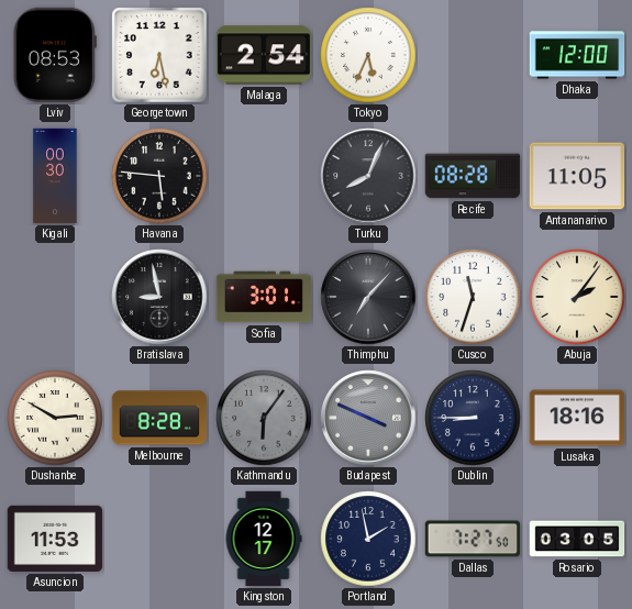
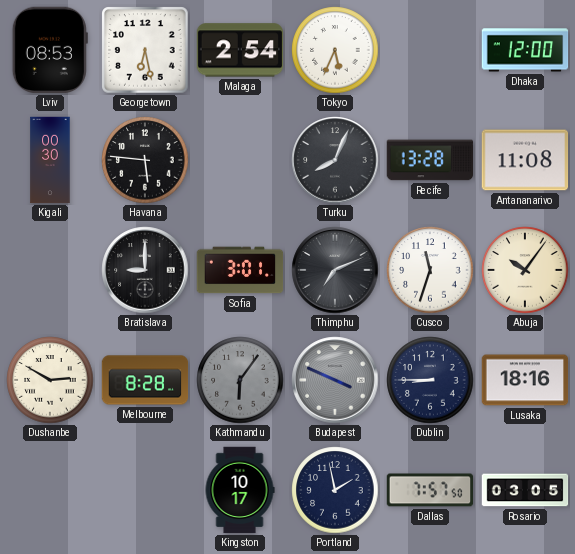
Recife: 08:28 -> 13:28
Antananarivo: 11:05 -> 11:08
Bratislava: 8:58 -> 9:00
Thimphu: 7:07 -> 7:11
Abuja: 2:06 -> 10:06
Asuncion: 11:53 -> none
Kingston: 12:17 -> 10:17
Dallas: 7:27 -> 7:57
